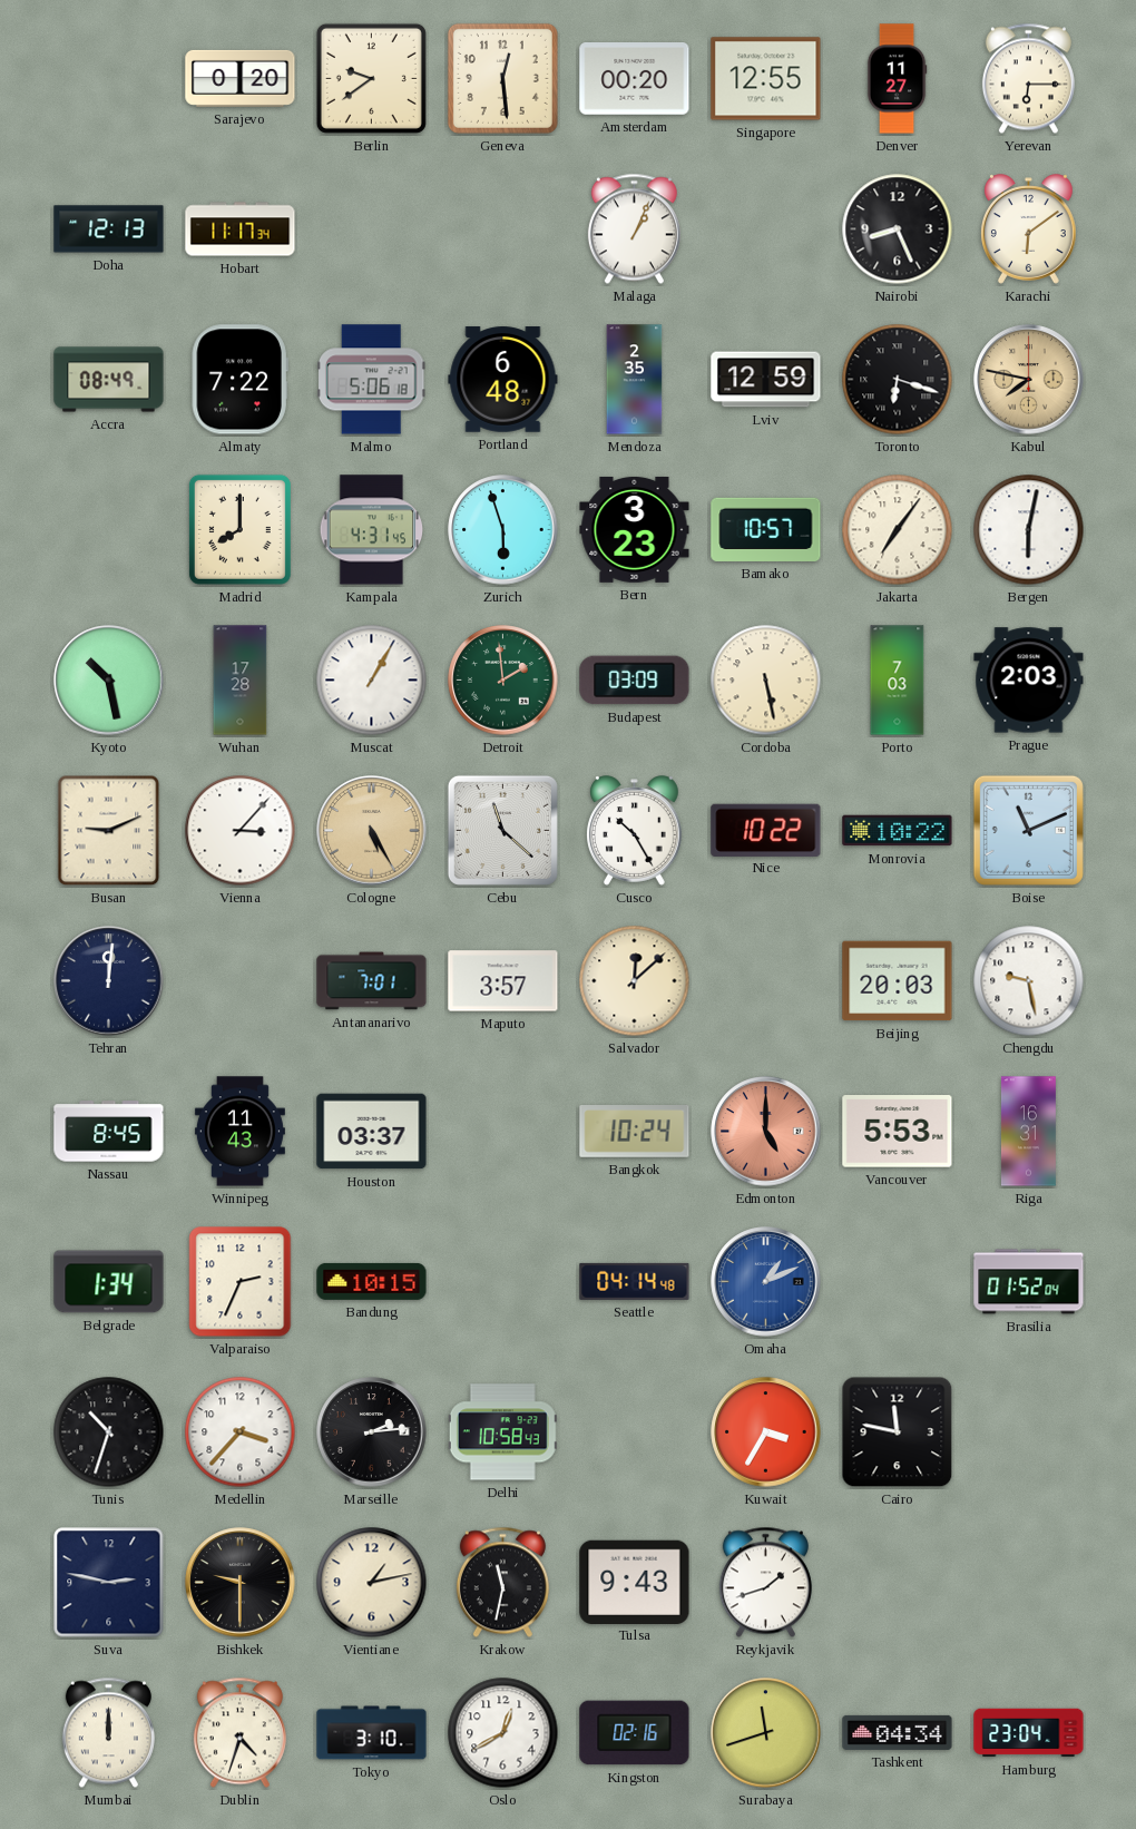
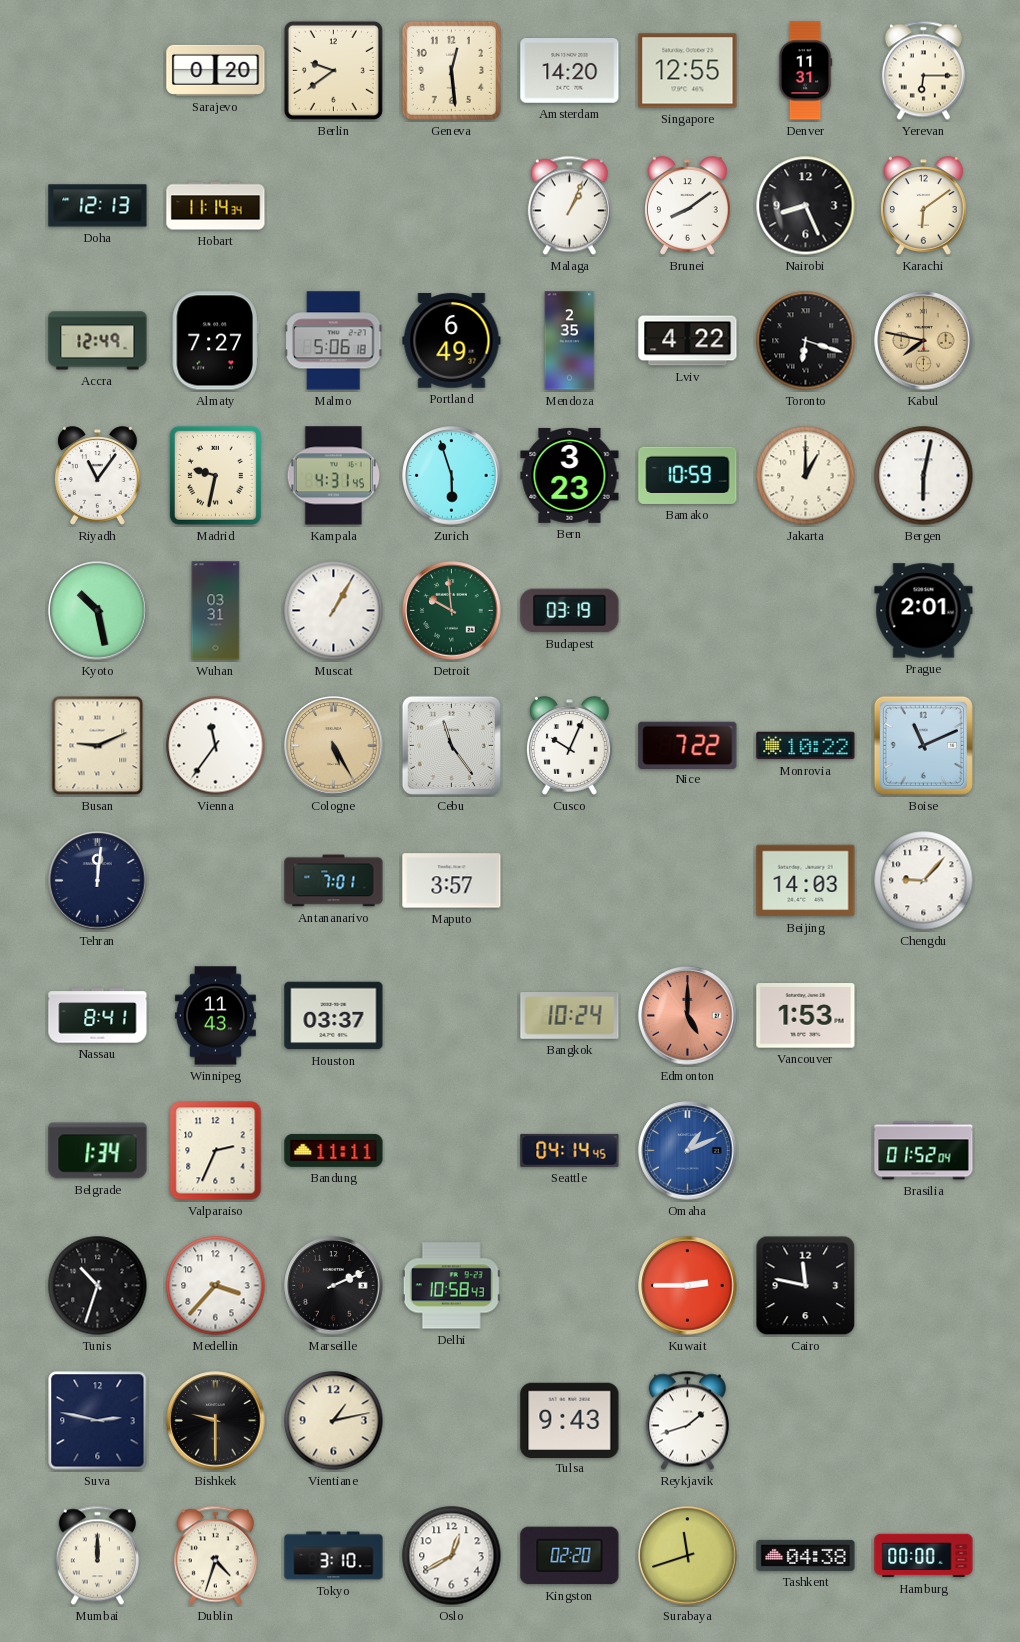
Amsterdam: 00:20 -> 14:20
Denver: 11:27 -> 11:31
Hobart: 11:17 -> 11:14
Brunei: none -> 8:09
Accra: 08:49 -> 12:49
Almaty: 7:22 -> 7:27
Portland: 6:48 -> 6:49
Lviv: 12:59 -> 4:22
Riyadh: none -> 11:06
Madrid: 8:00 -> 9:32
Bamako: 10:57 -> 10:59
Jakarta: 7:06 -> 1:00
Wuhan: 17:28 -> 03:31
Detroit: 1:59 -> 9:59
Budapest: 03:09 -> 03:19
Cordoba: 5:28 -> none
Porto: 7:03 -> none
Prague: 2:03 -> 2:01
Vienna: 3:07 -> 11:36
Cebu: 11:22 -> 11:24
Cusco: 10:25 -> 10:04
Nice: 10:22 -> 7:22
Salvador: 12:08 -> none
Beijing: 20:03 -> 14:03
Chengdu: 9:28 -> 9:07
Nassau: 8:45 -> 8:41
Vancouver: 5:53 -> 1:53
Riga: 16:31 -> none
Bandung: 10:15 -> 11:11
Seattle: 04:14:48 -> 04:14:45
Marseille: 2:14 -> 2:11
Kuwait: 3:35 -> 2:45
Krakow: 11:32 -> none
Kingston: 02:16 -> 02:20
Tashkent: 04:34 -> 04:38
Hamburg: 23:04 -> 00:00
